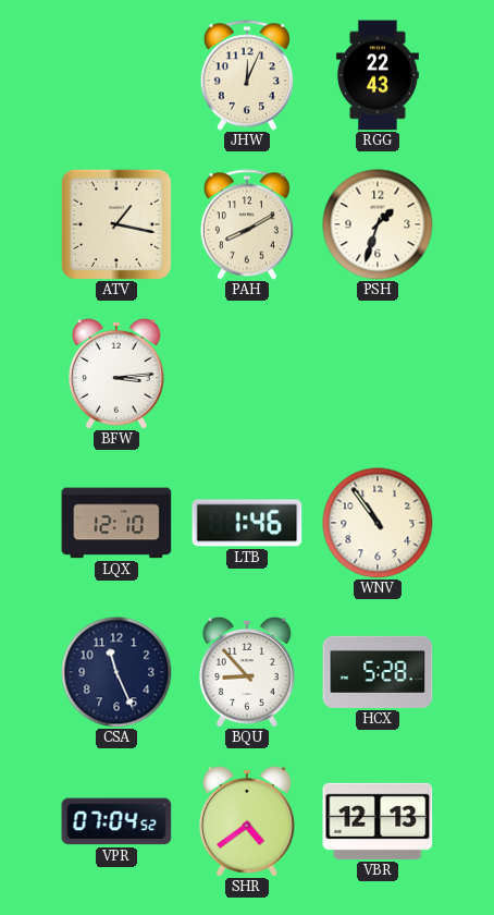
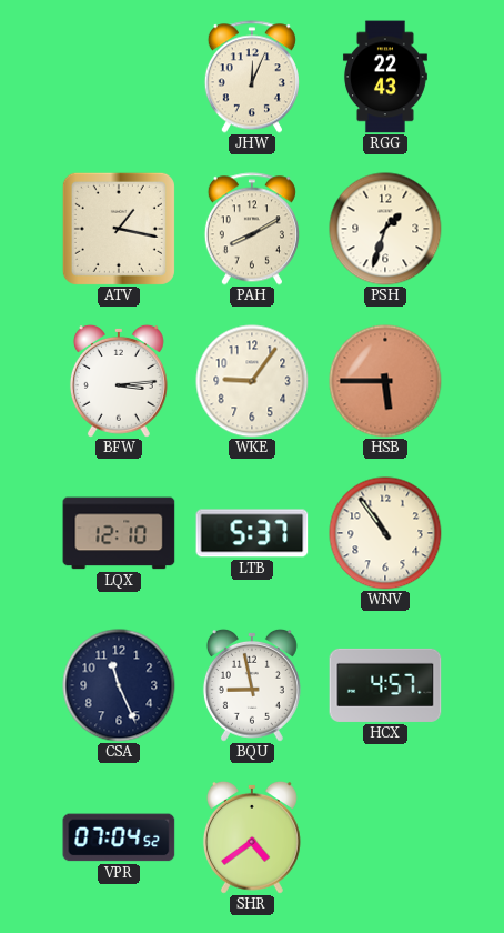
WKE: none -> 9:06
HSB: none -> 5:45
LTB: 1:46 -> 5:37
BQU: 8:53 -> 8:58
HCX: 5:28 -> 4:57
VBR: 12:13 -> none
